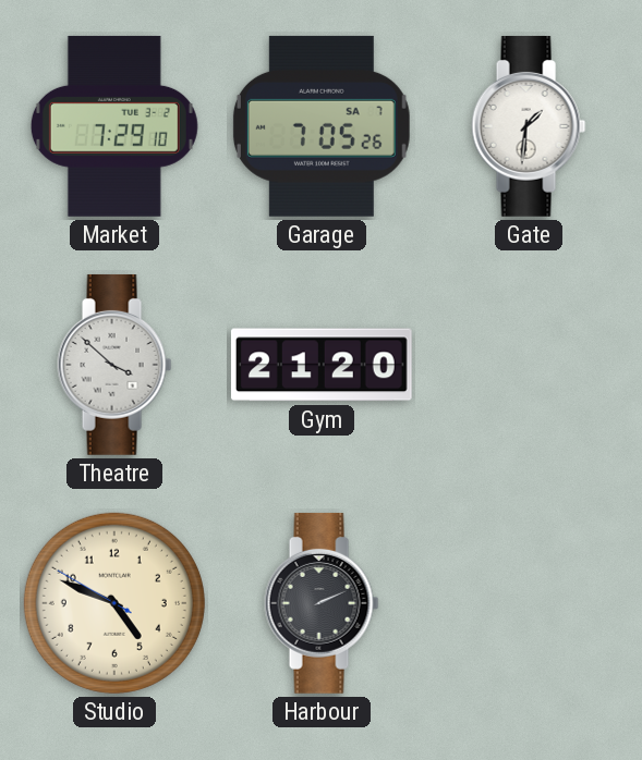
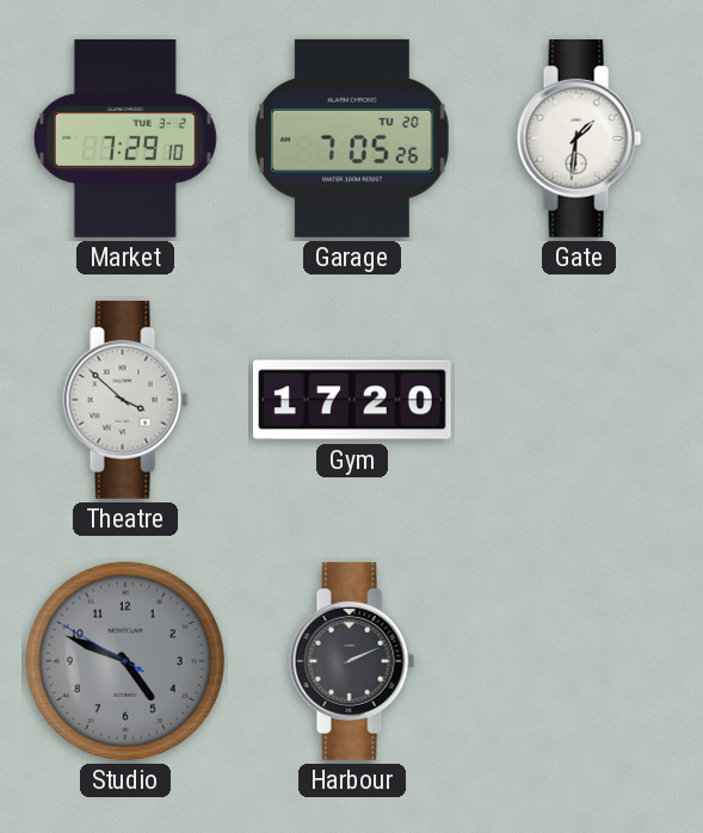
Garage date: SA 7 -> TU 20
Gym: 21:20 -> 17:20
Studio dial: cream -> grey
